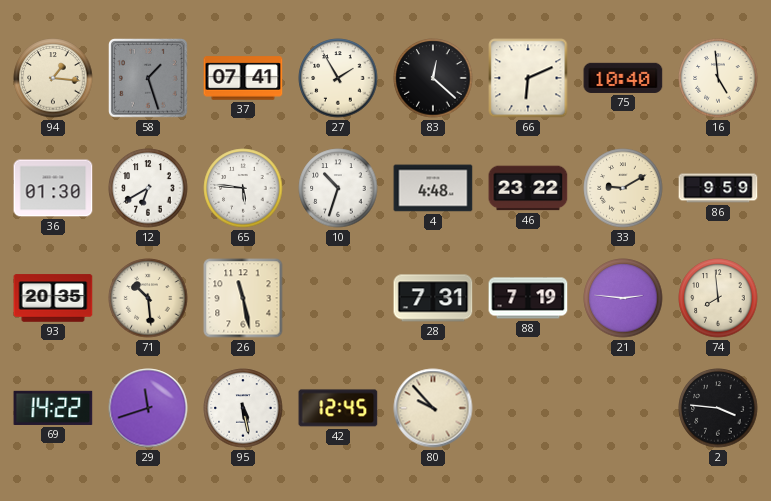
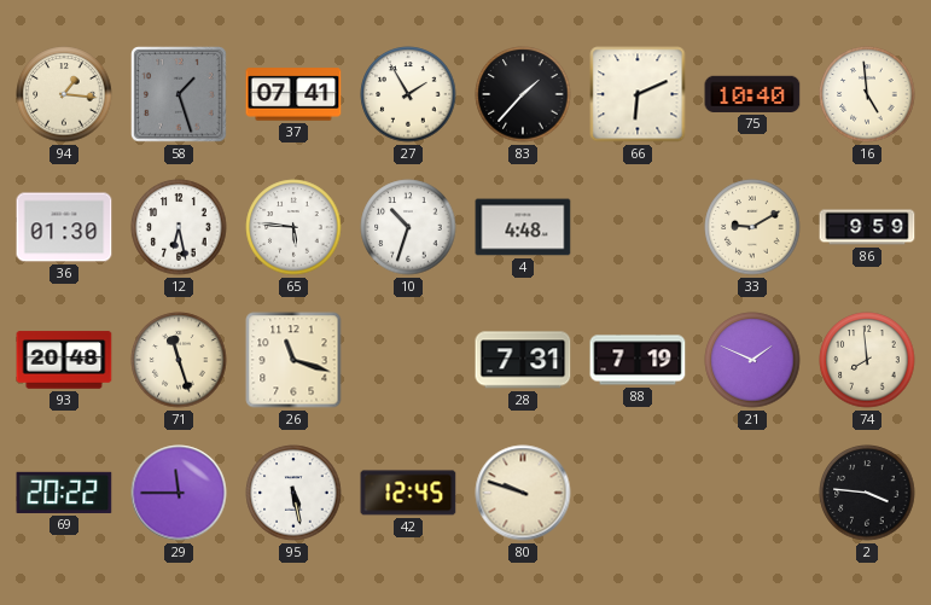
83: 12:22 -> 1:37
12: 6:40 -> 6:28
46: 23:22 -> none
93: 20:35 -> 20:48
71: 10:29 -> 11:27
26: 11:28 -> 11:18
21: 2:46 -> 1:49
69: 14:22 -> 20:22
29: 11:42 -> 11:45
80: 9:53 -> 9:48
